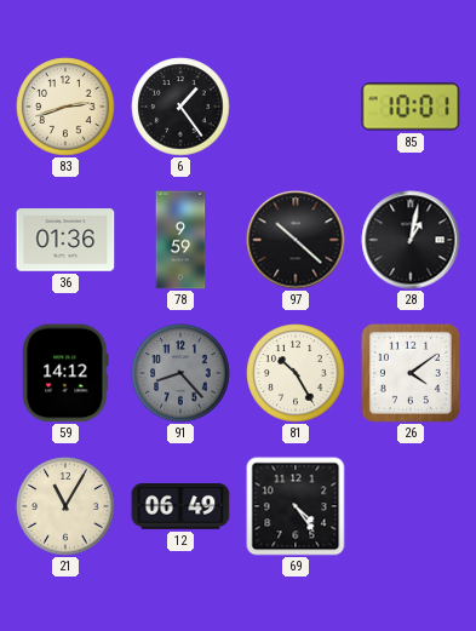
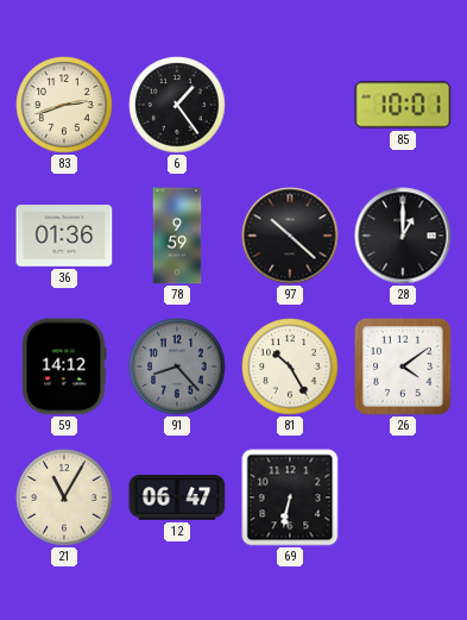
28: 1:02 -> 1:00
12: 06:49 -> 06:47
69: 4:24 -> 6:32
